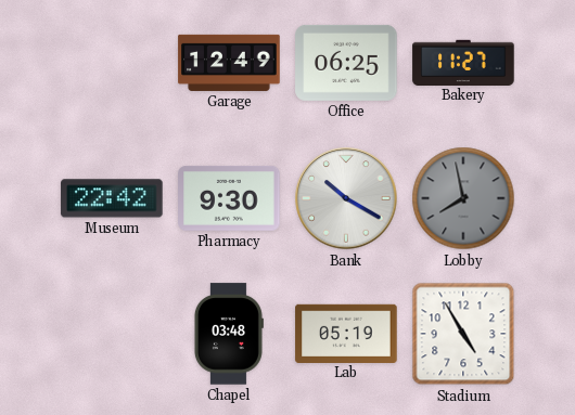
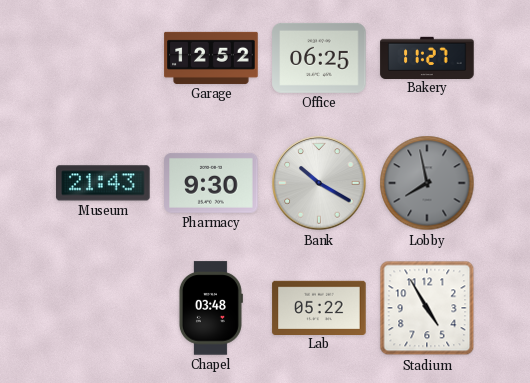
Garage: 12:49 -> 12:52
Museum: 22:42 -> 21:43
Lab: 05:19 -> 05:22
